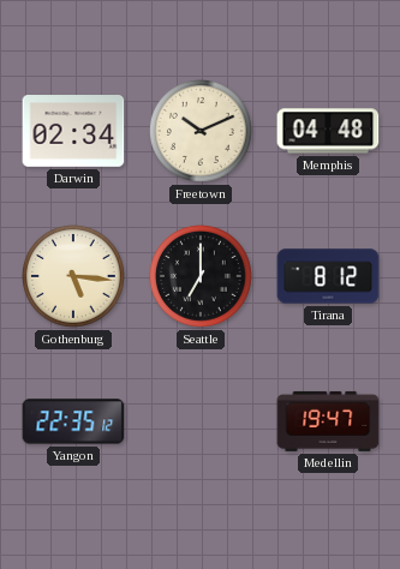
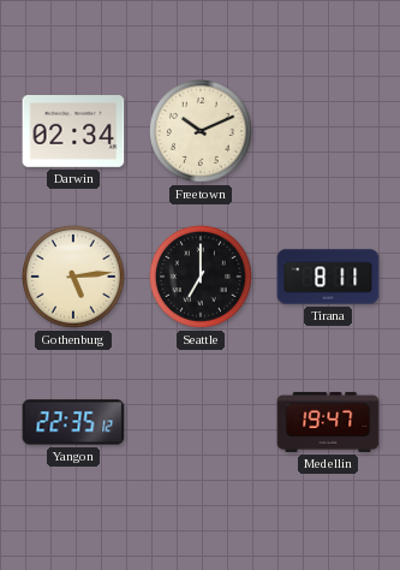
Memphis: 04:48 -> none
Gothenburg: 5:16 -> 5:14
Tirana: 8:12 -> 8:11
